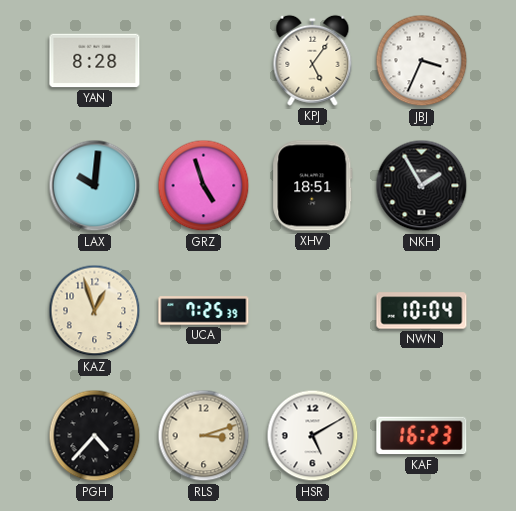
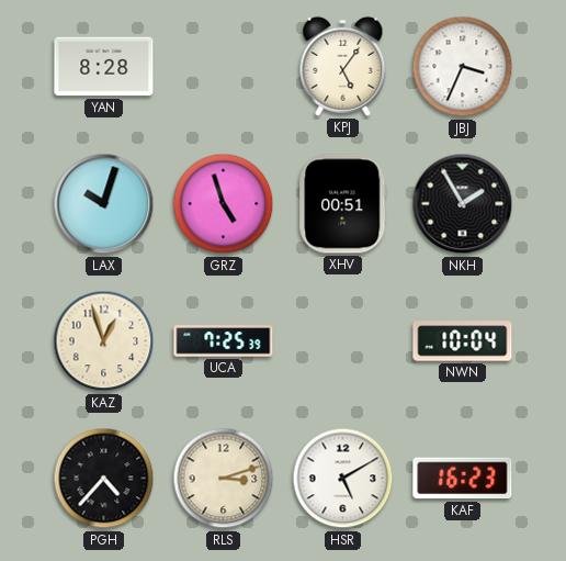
LAX: 10:01 -> 10:03
XHV: 18:51 -> 00:51
